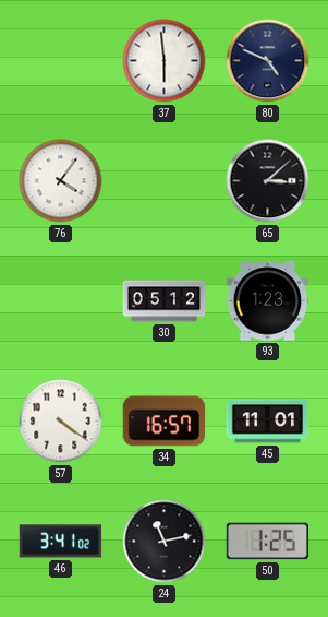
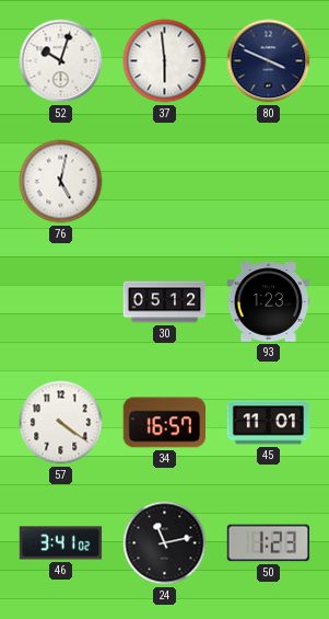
52: none -> 10:03
80: 4:49 -> 3:49
76: 4:06 -> 5:02
65: 3:08 -> none
50: 1:25 -> 1:23
